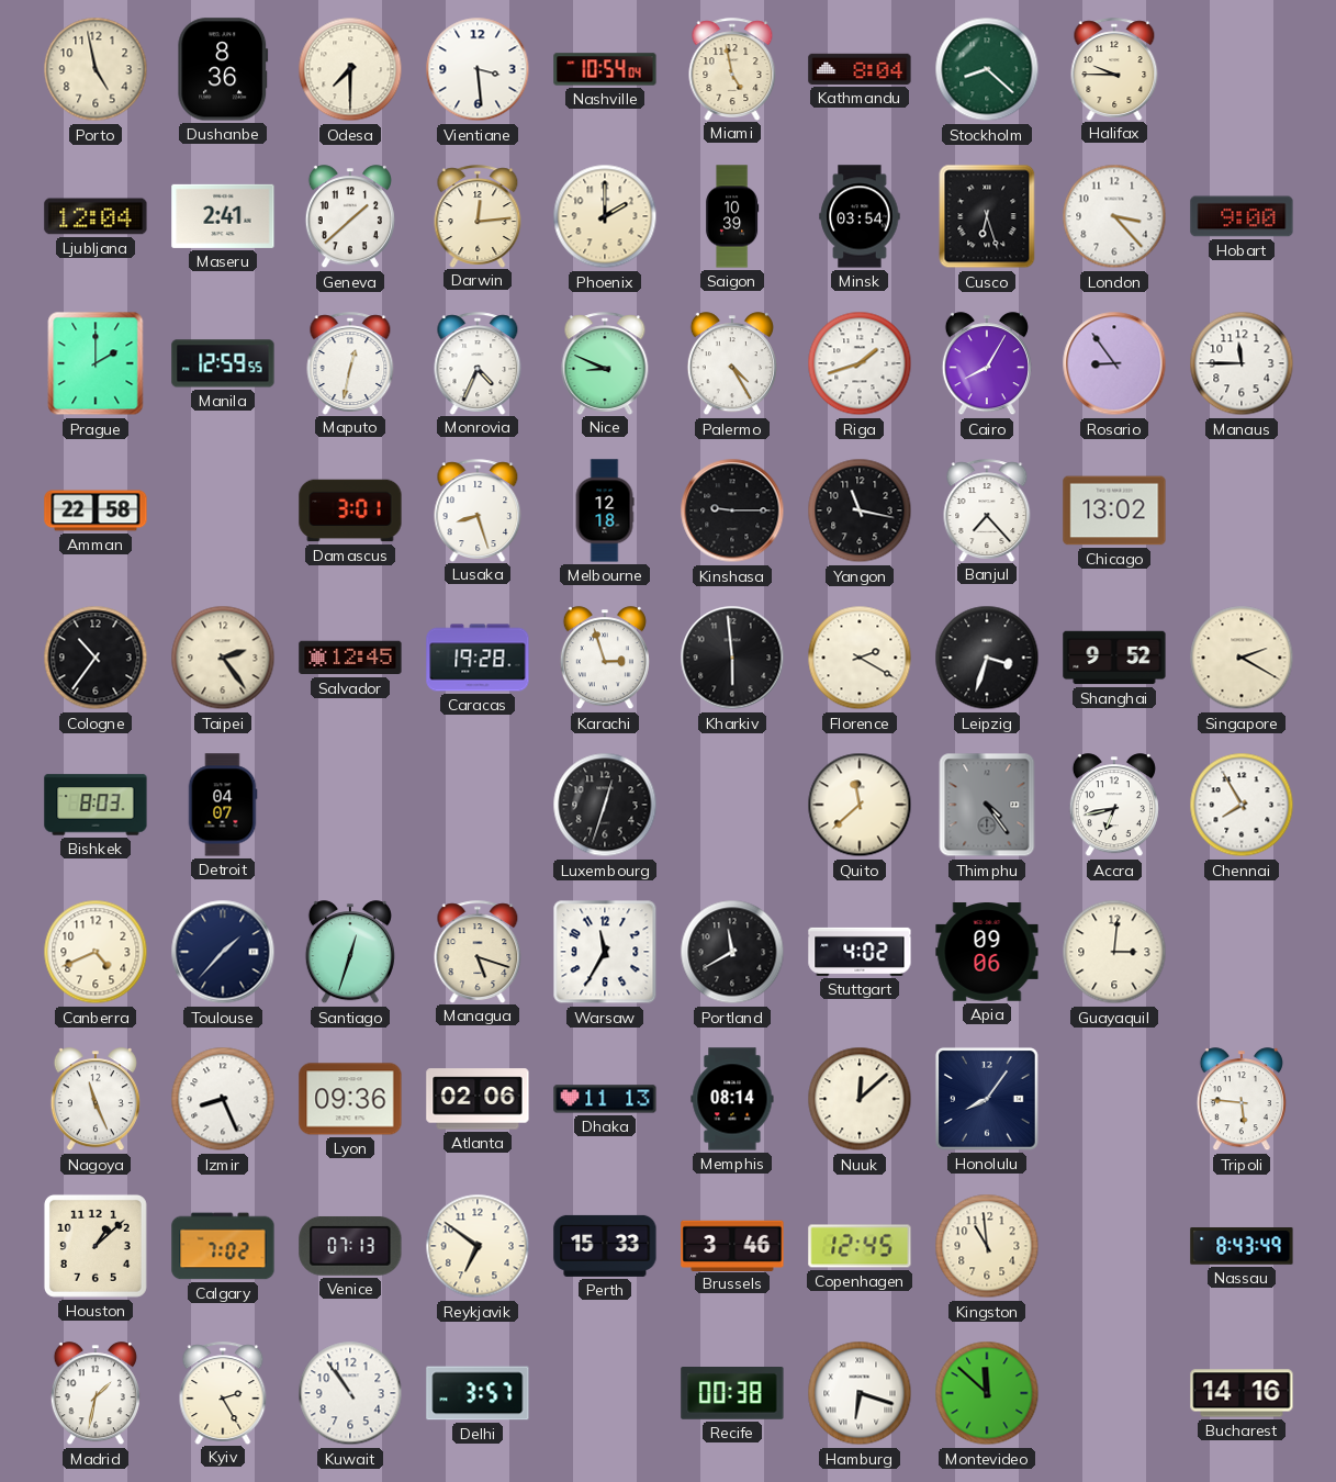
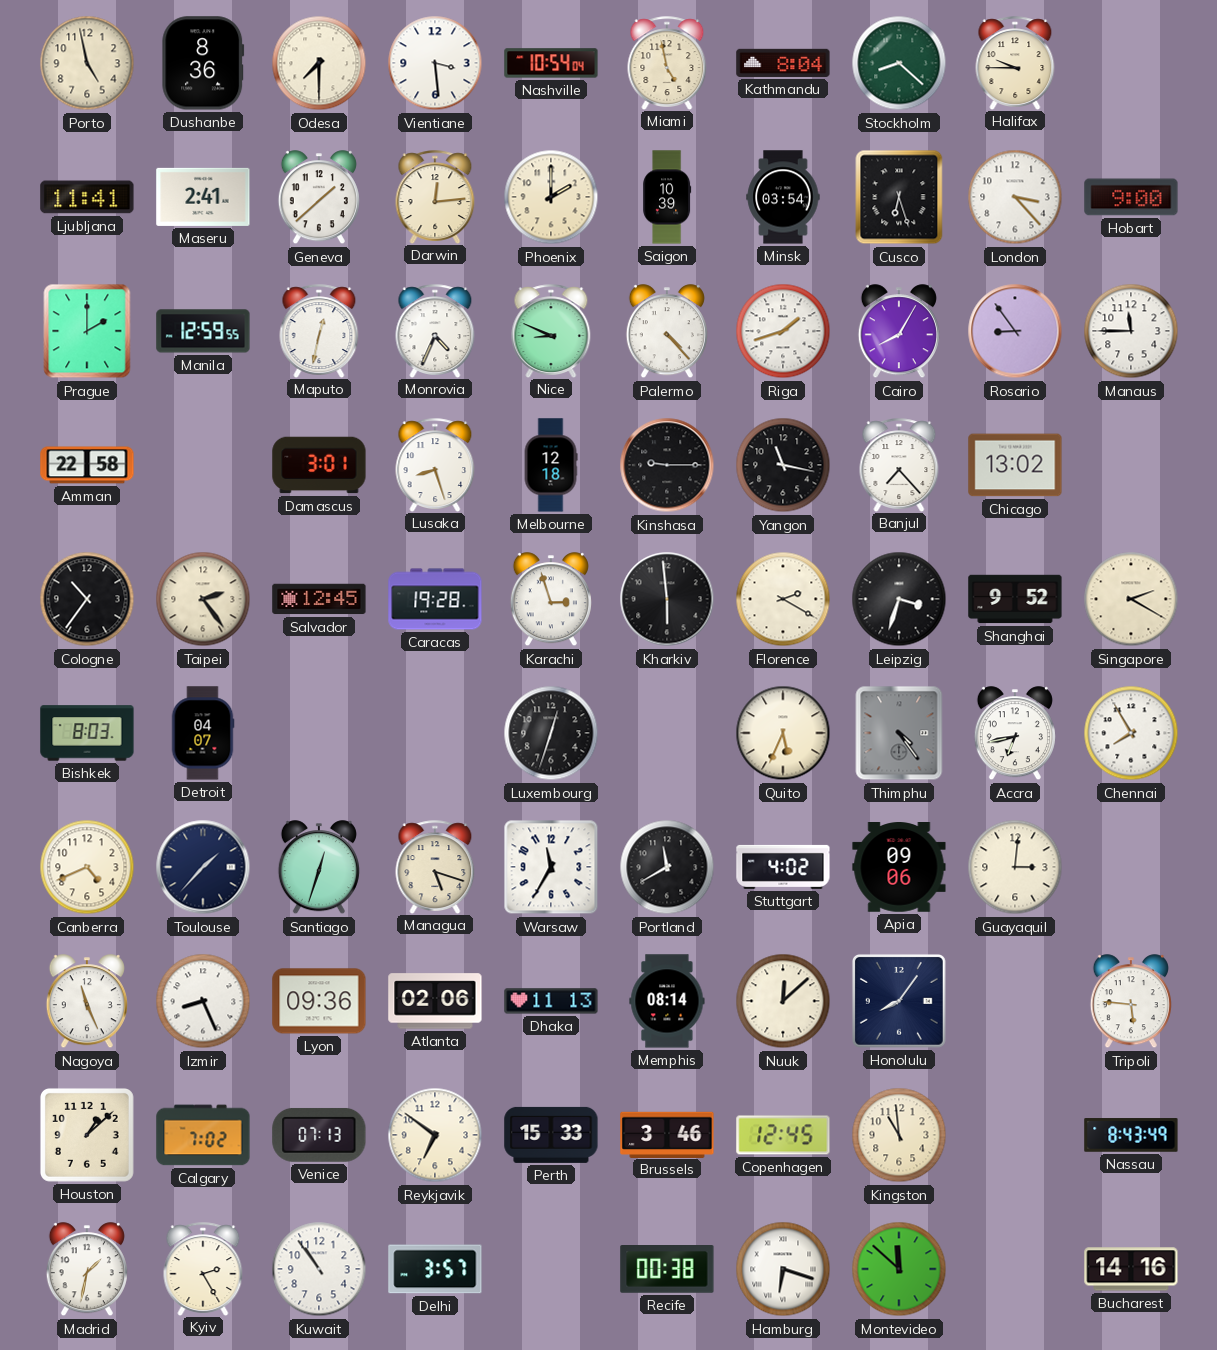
Ljubljana: 12:04 -> 11:41
Palermo: 4:25 -> 4:23
Quito: 11:38 -> 5:34
